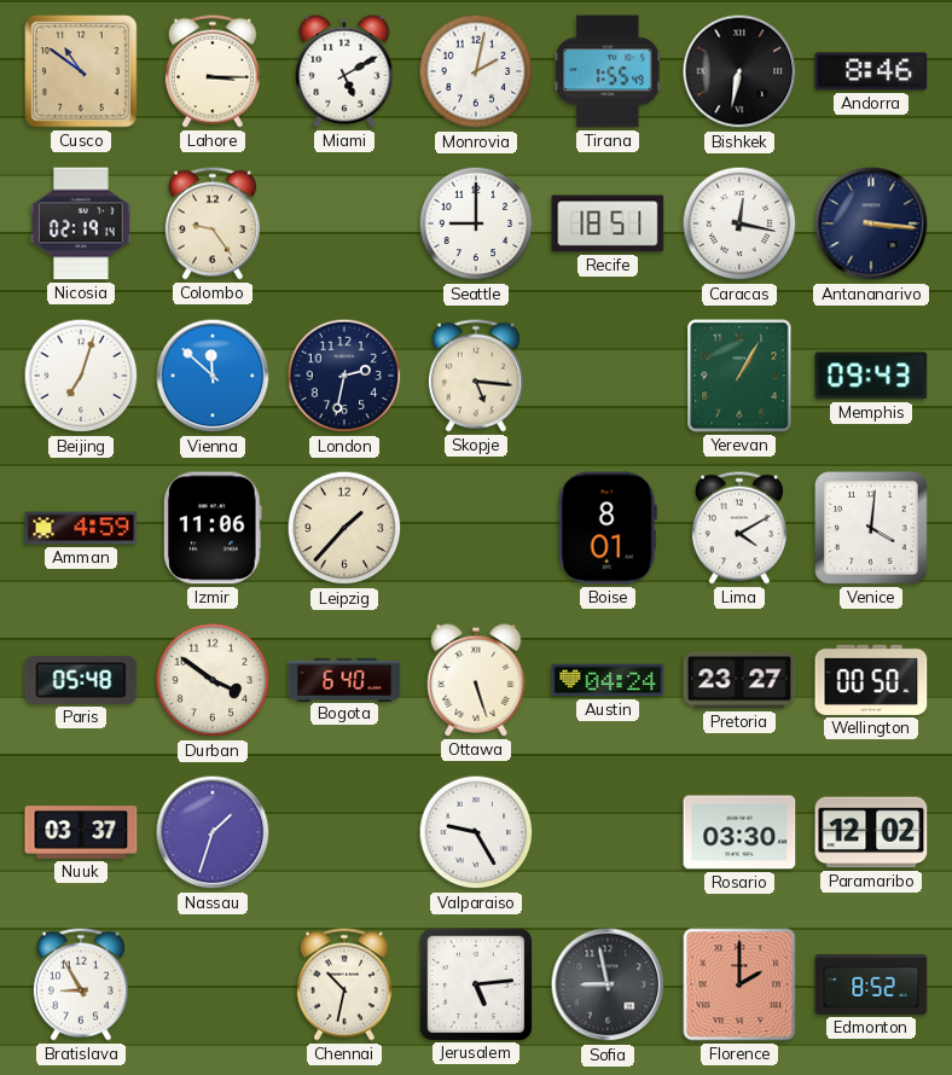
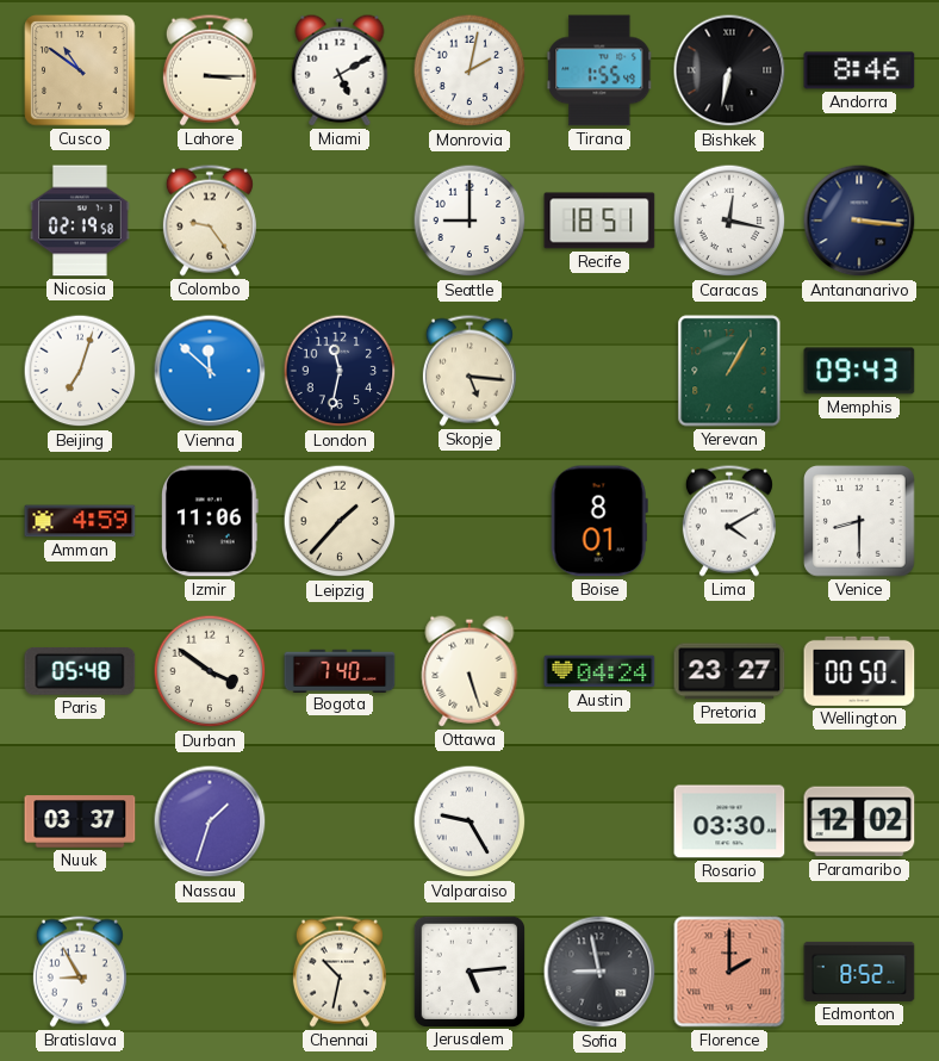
Nicosia: 02:19:14 -> 02:19:58
London: 2:32 -> 11:32
Venice: 4:01 -> 8:30
Bogota: 6:40 -> 7:40
